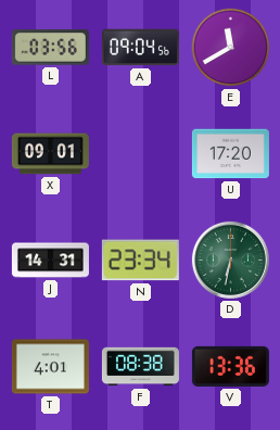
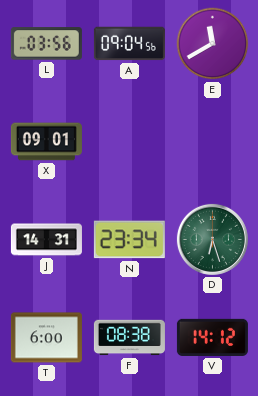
U: 17:20 -> none
D: 6:32 -> 6:27
T: 4:01 -> 6:00
V: 13:36 -> 14:12
